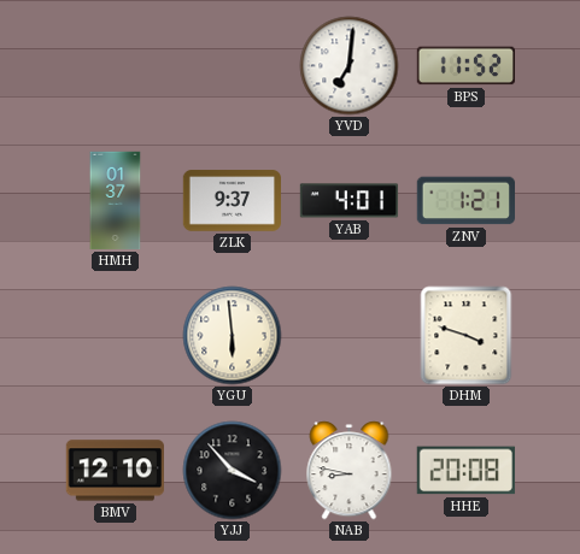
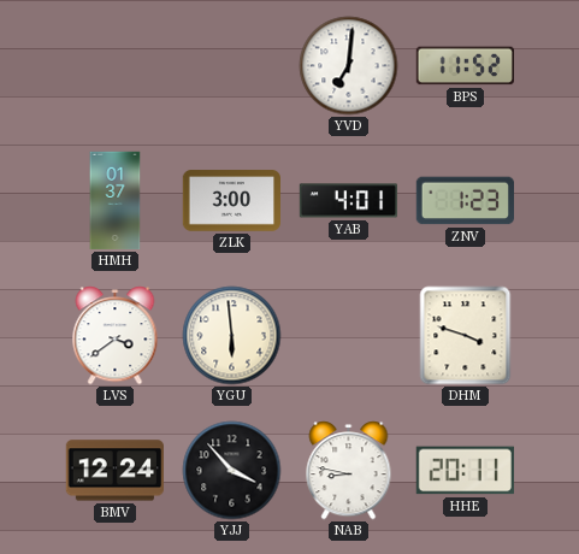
ZLK: 9:37 -> 3:00
ZNV: 1:21 -> 1:23
LVS: none -> 3:39
BMV: 12:10 -> 12:24
HHE: 20:08 -> 20:11
